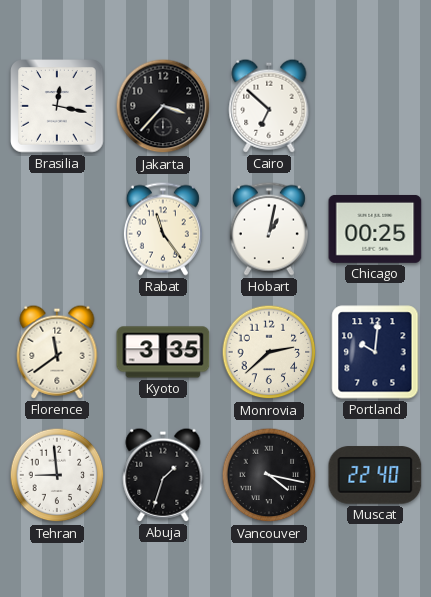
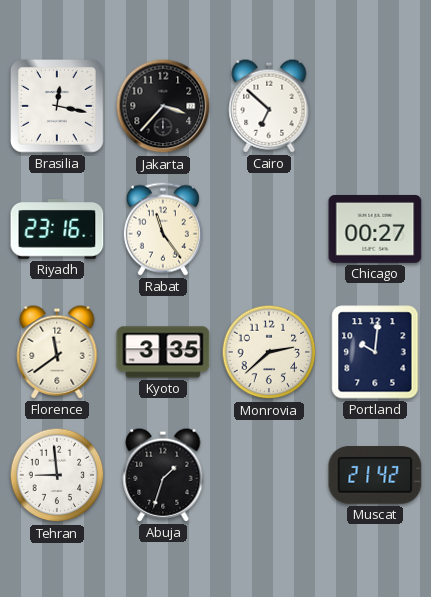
Riyadh: none -> 23:16
Hobart: 1:02 -> none
Chicago: 00:25 -> 00:27
Vancouver: 4:17 -> none
Muscat: 22:40 -> 21:42
